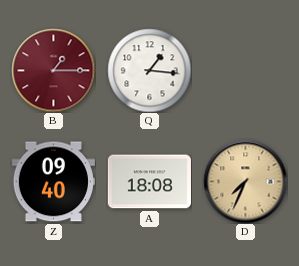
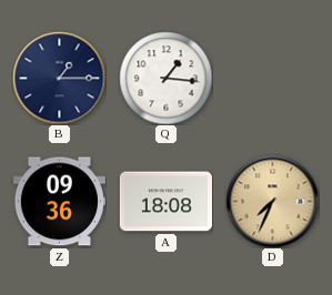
B dial: burgundy -> navy
Z: 09:40 -> 09:36
